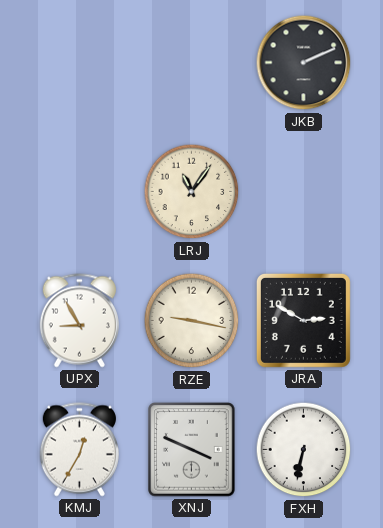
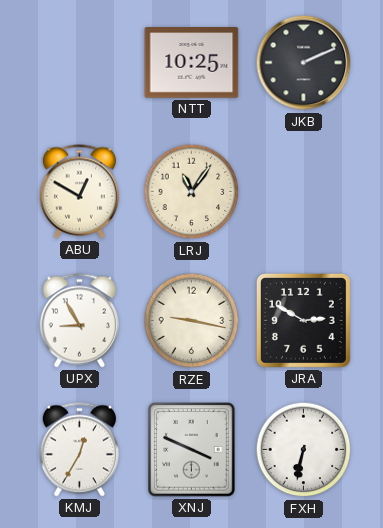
NTT: none -> 10:25
ABU: none -> 12:50
